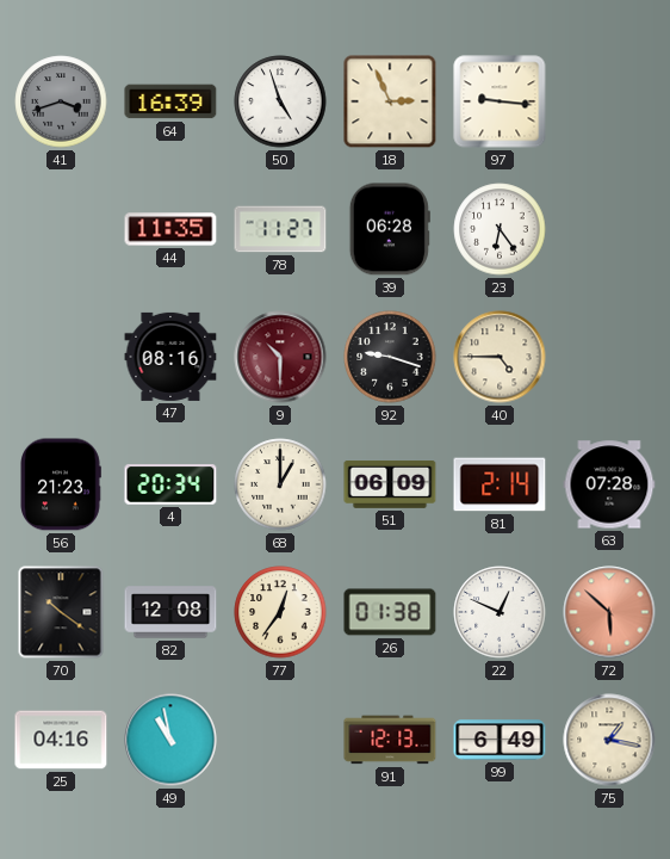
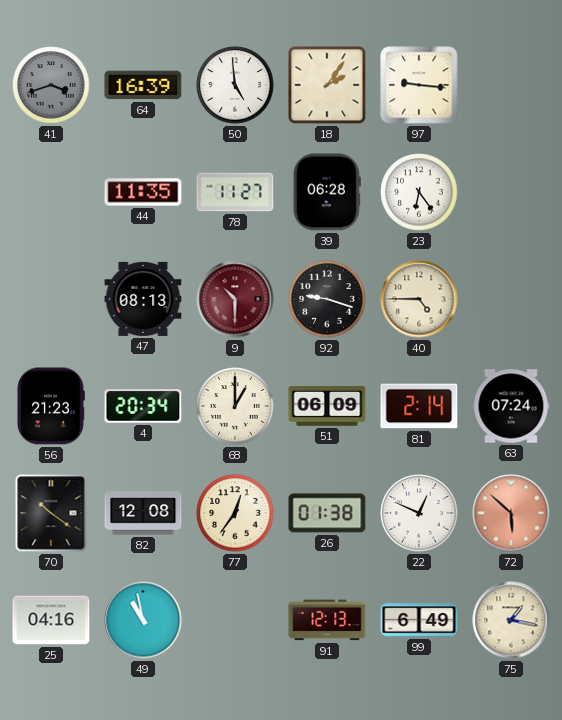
50: 4:57 -> 4:59
18: 2:56 -> 2:06
47: 08:16 -> 08:13
63: 07:28 -> 07:24
